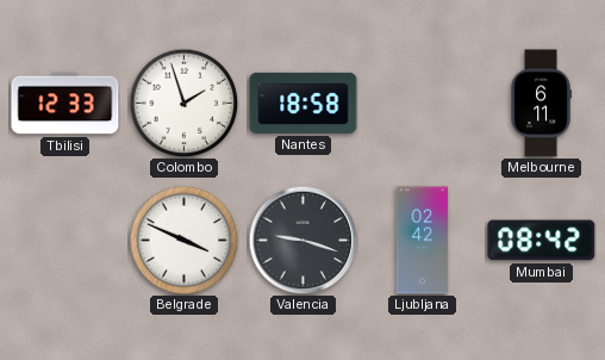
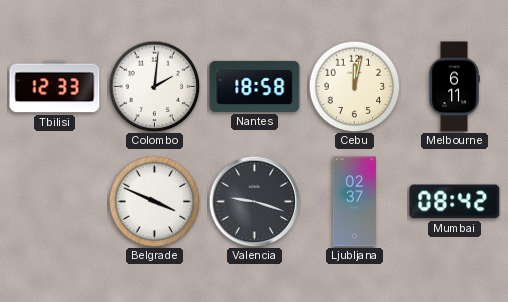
Colombo: 1:57 -> 2:01
Cebu: none -> 12:02
Ljubljana: 02:42 -> 02:37
